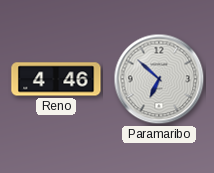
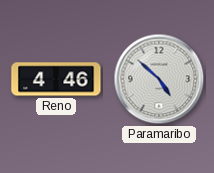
Paramaribo: 6:52 -> 4:52
